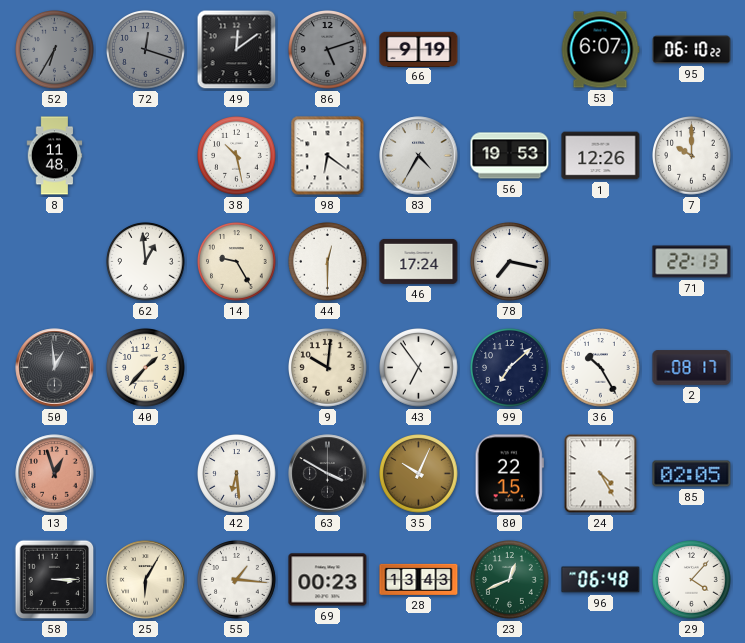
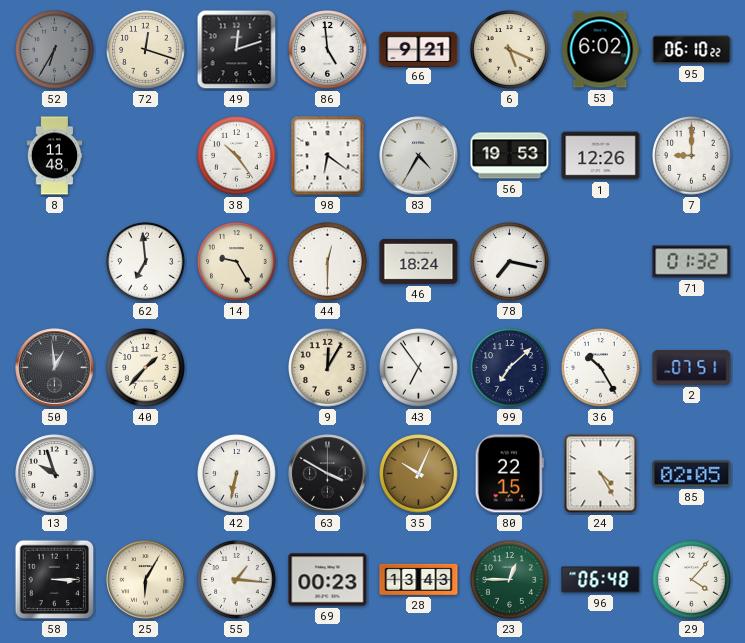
72 dial: grey -> cream
49: 12:09 -> 12:12
86: 5:12 -> 4:59
86 dial: grey -> white
66: 9:19 -> 9:21
6: none -> 5:19
53: 6:07 -> 6:02
38: 10:28 -> 10:24
7: 10:00 -> 9:00
62: 12:59 -> 6:59
46: 17:24 -> 18:24
71: 22:13 -> 01:32
9: 10:01 -> 12:05
2: 08:17 -> 07:51
13: 12:57 -> 9:57
13 dial: salmon -> white
42: 6:29 -> 6:32
23: 12:41 -> 12:45
